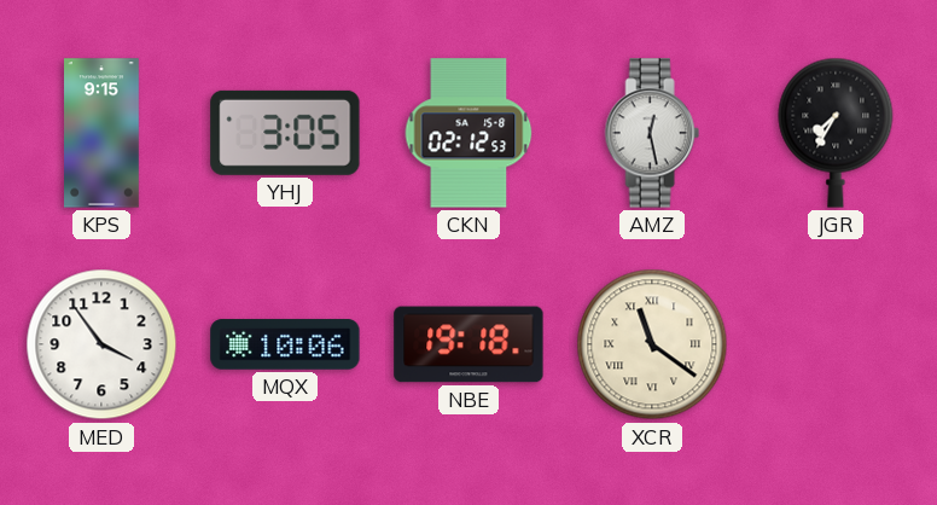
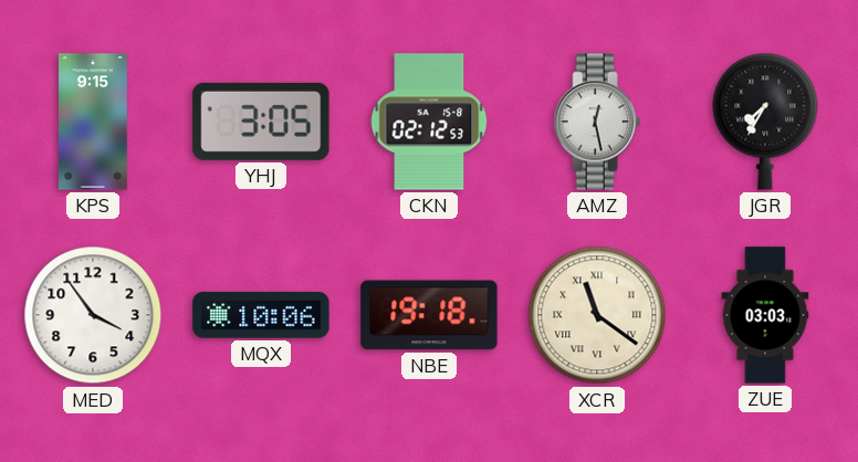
ZUE: none -> 03:03
